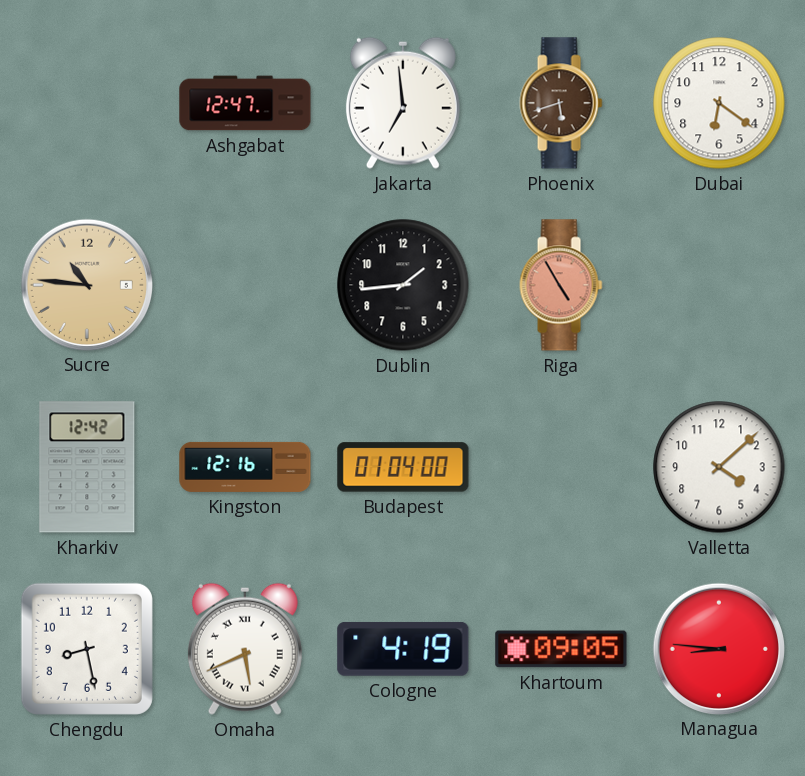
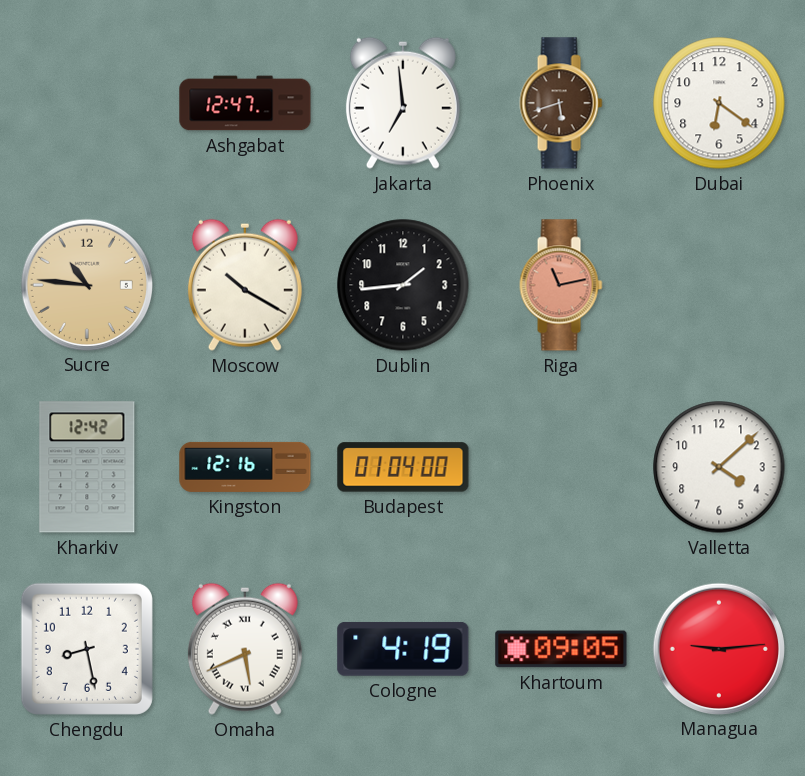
Moscow: none -> 10:20
Riga: 4:55 -> 11:13
Managua: 8:46 -> 9:14
